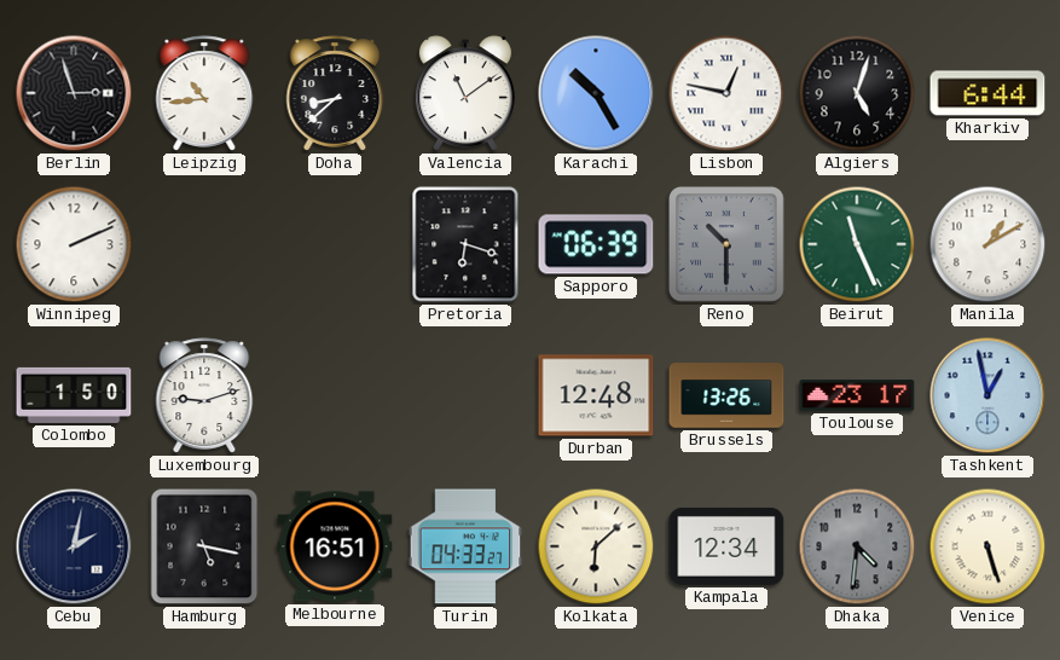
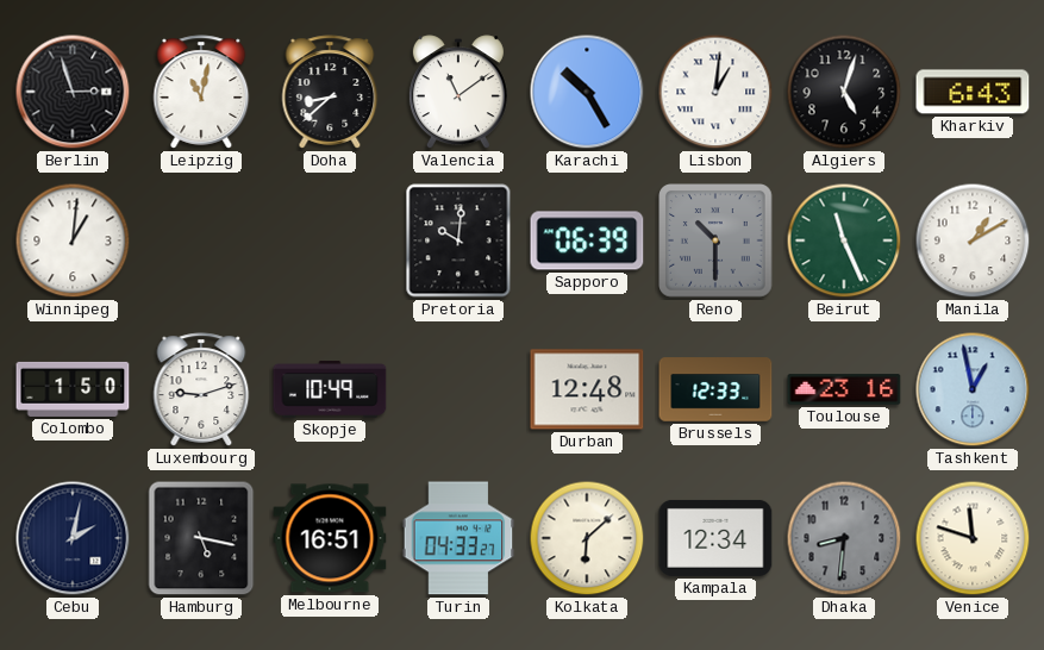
Leipzig: 10:44 -> 11:02
Lisbon: 12:47 -> 1:01
Kharkiv: 6:44 -> 6:43
Winnipeg: 2:11 -> 1:01
Pretoria: 6:18 -> 10:01
Skopje: none -> 10:49
Brussels: 13:26 -> 12:33
Toulouse: 23:17 -> 23:16
Dhaka: 4:31 -> 8:31
Venice: 5:27 -> 11:48
